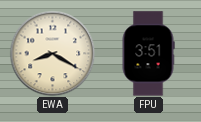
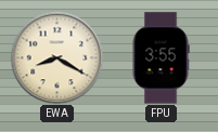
FPU: 3:51 -> 3:55
